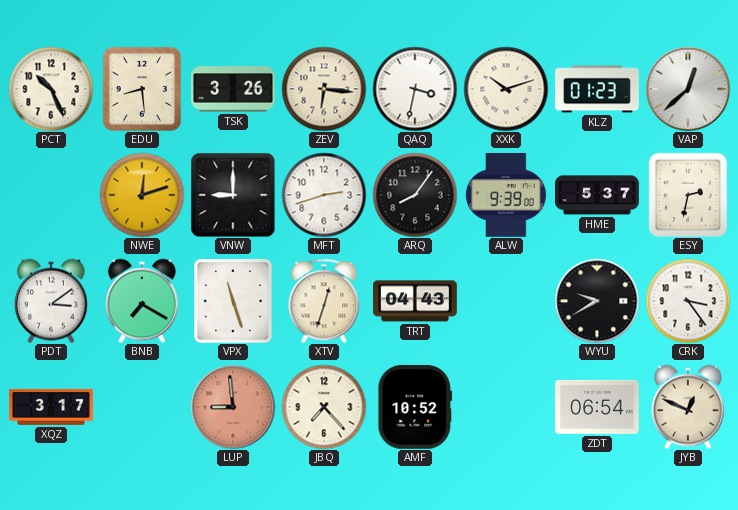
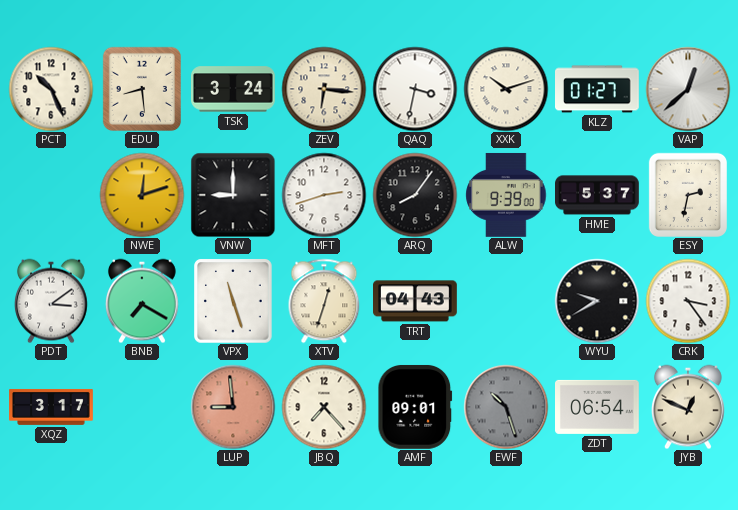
TSK: 3:26 -> 3:24
KLZ: 01:23 -> 01:27
AMF: 10:52 -> 09:01
EWF: none -> 10:27
